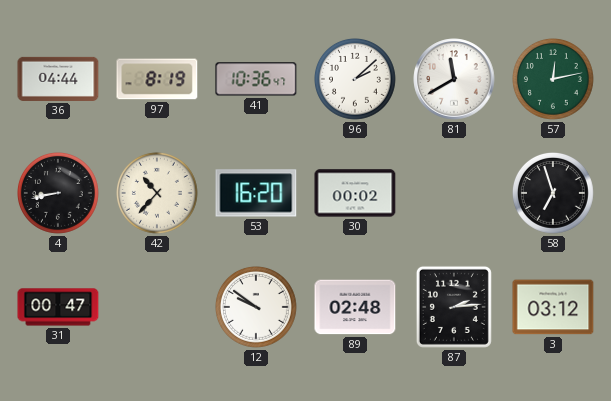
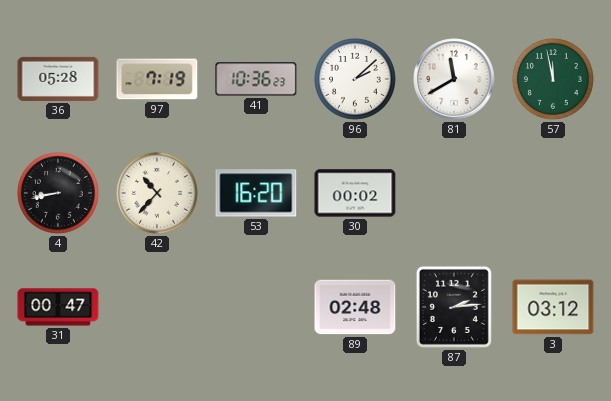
36: 04:44 -> 05:28
97: 8:19 -> 7:19
41: 10:36:47 -> 10:36:23
57: 12:13 -> 11:58
58: 6:57 -> none
12: 9:51 -> none
